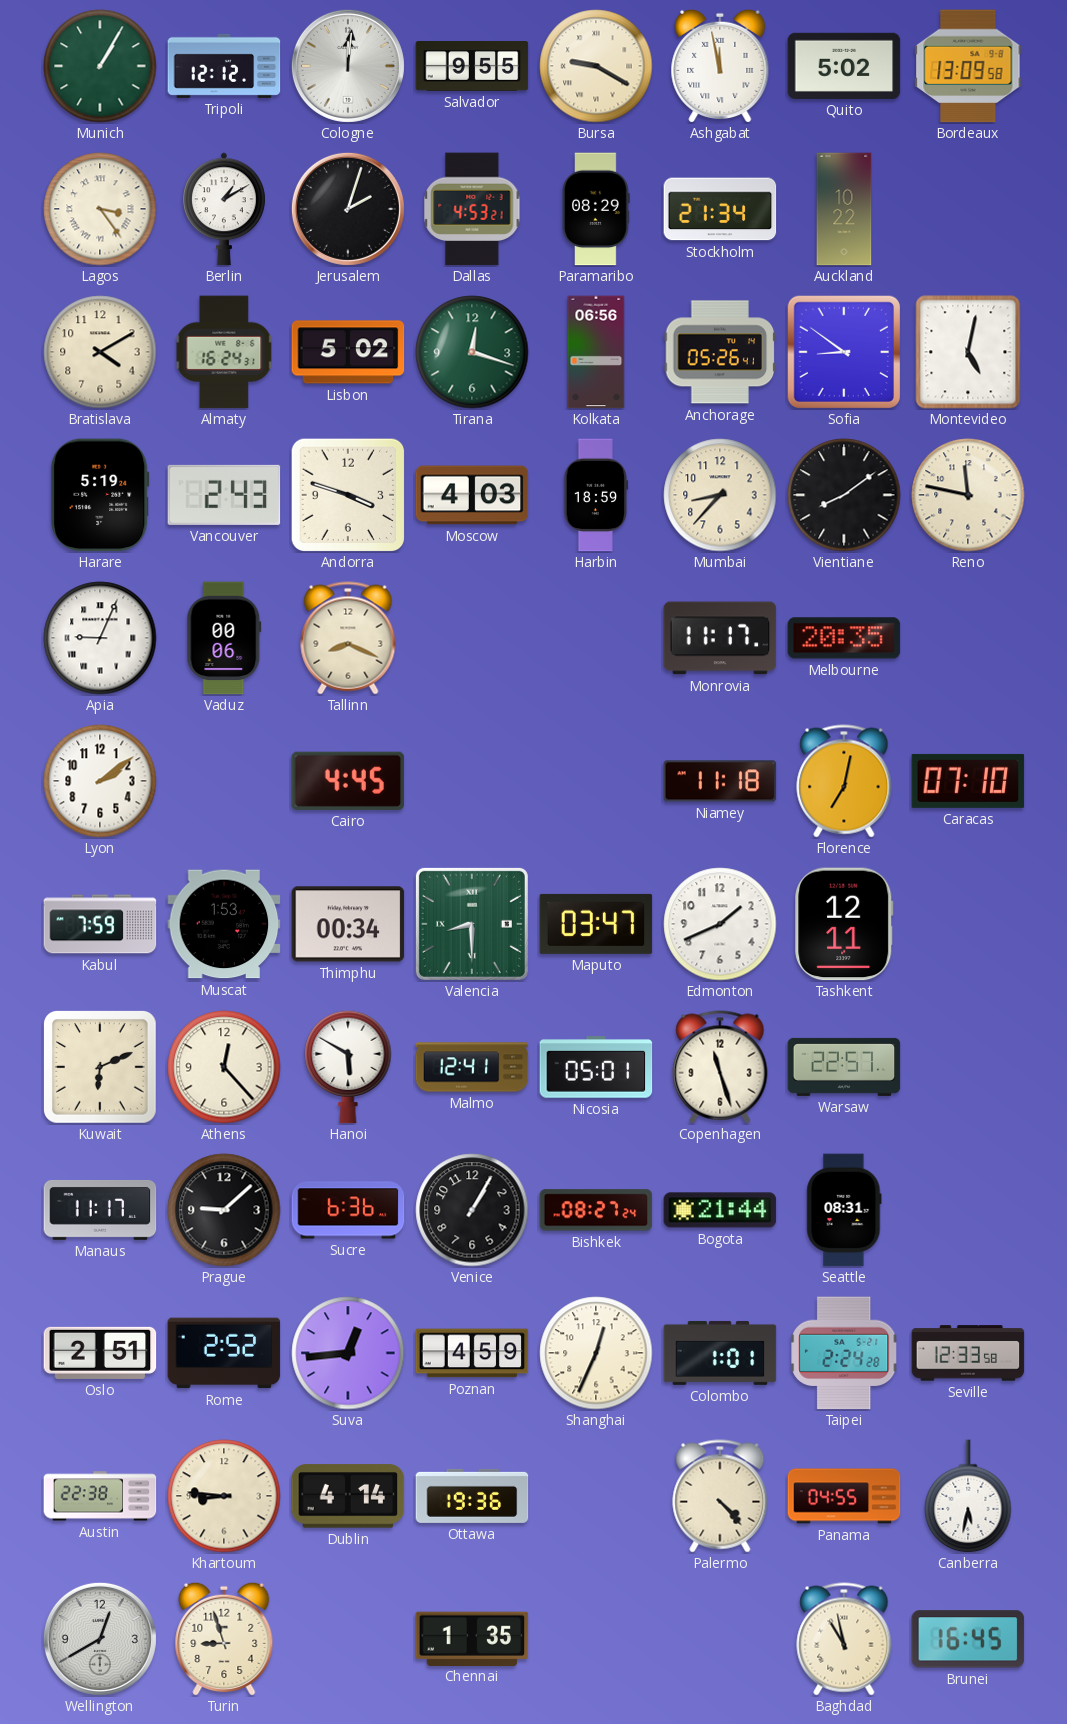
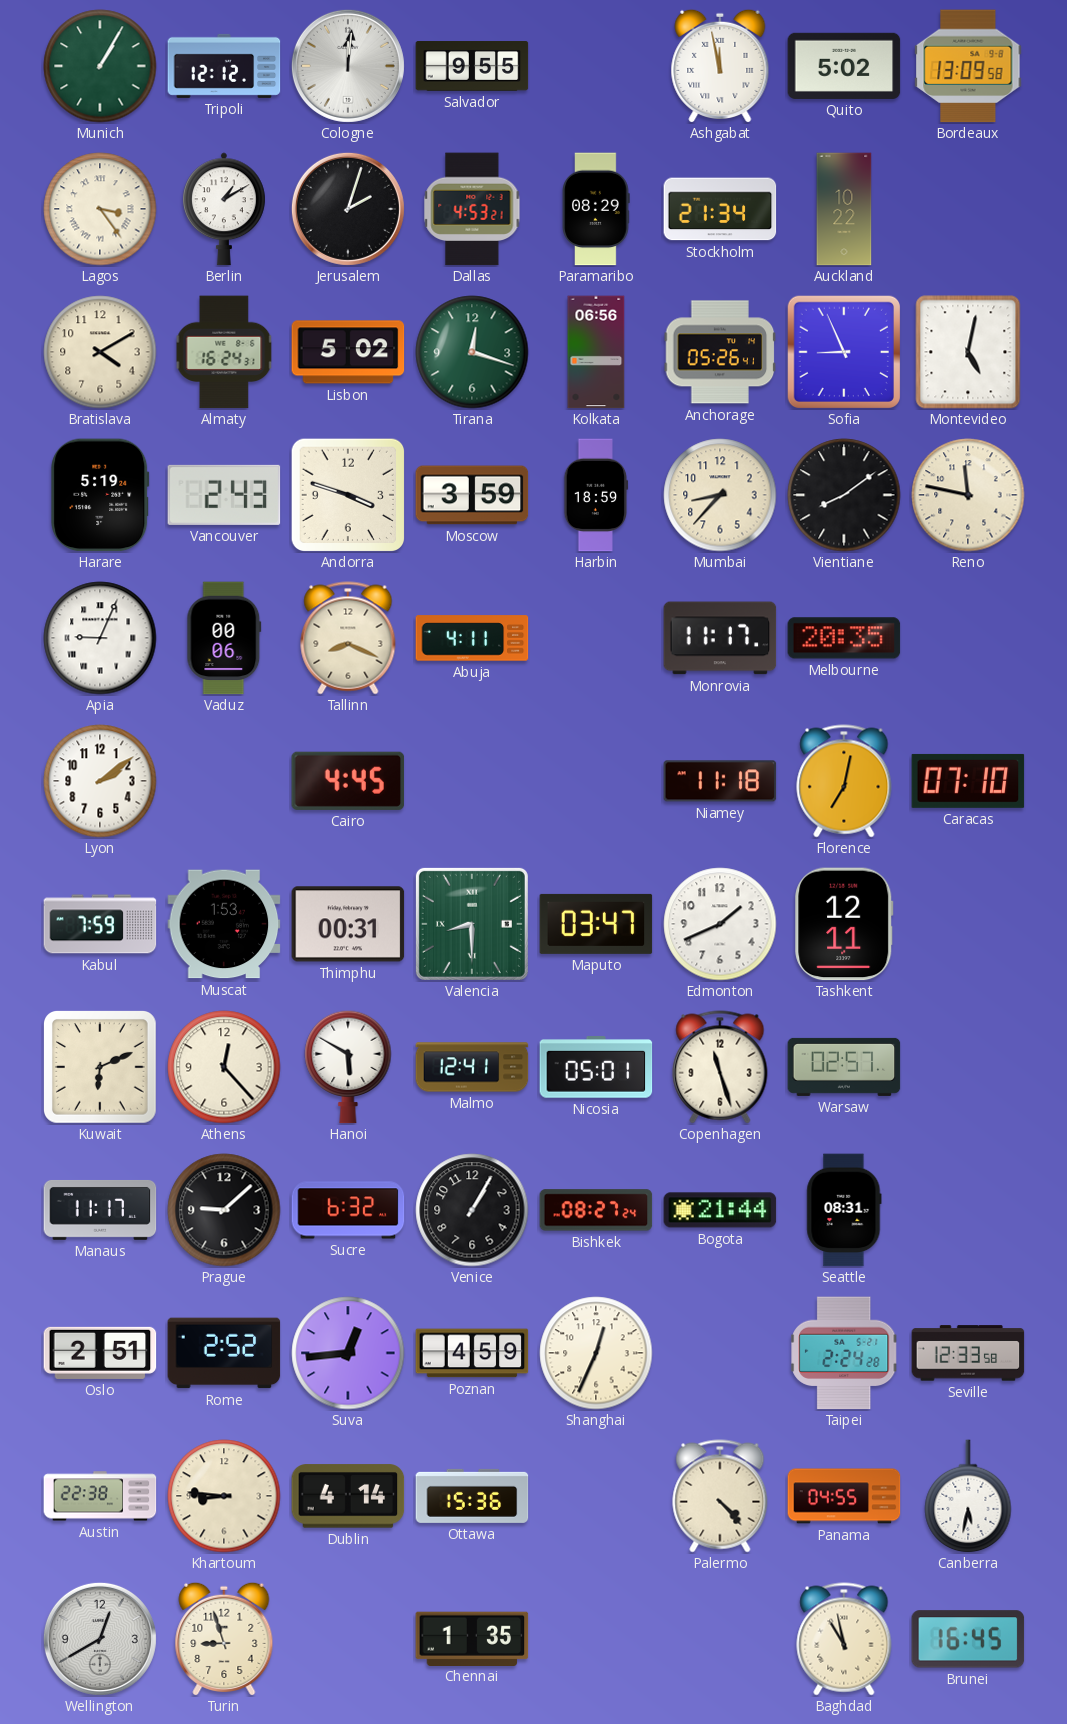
Bursa: 9:20 -> none
Sofia: 8:51 -> 8:56
Moscow: 4:03 -> 3:59
Abuja: none -> 4:11
Thimphu: 00:34 -> 00:31
Warsaw: 22:57 -> 02:57
Sucre: 6:36 -> 6:32
Colombo: 1:01 -> none
Ottawa: 19:36 -> 15:36
